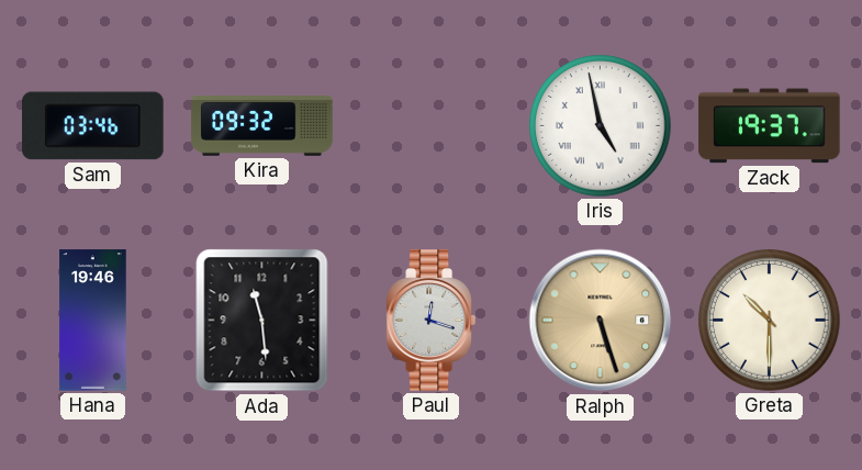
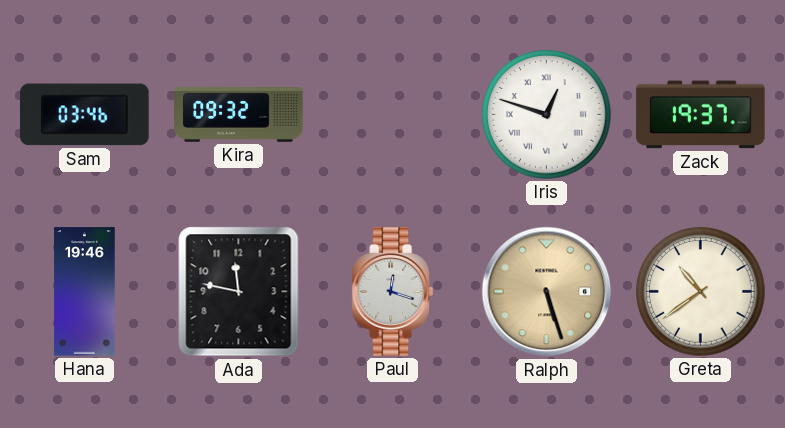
Iris: 4:58 -> 12:48
Ada: 11:29 -> 11:47
Greta: 10:30 -> 10:39
